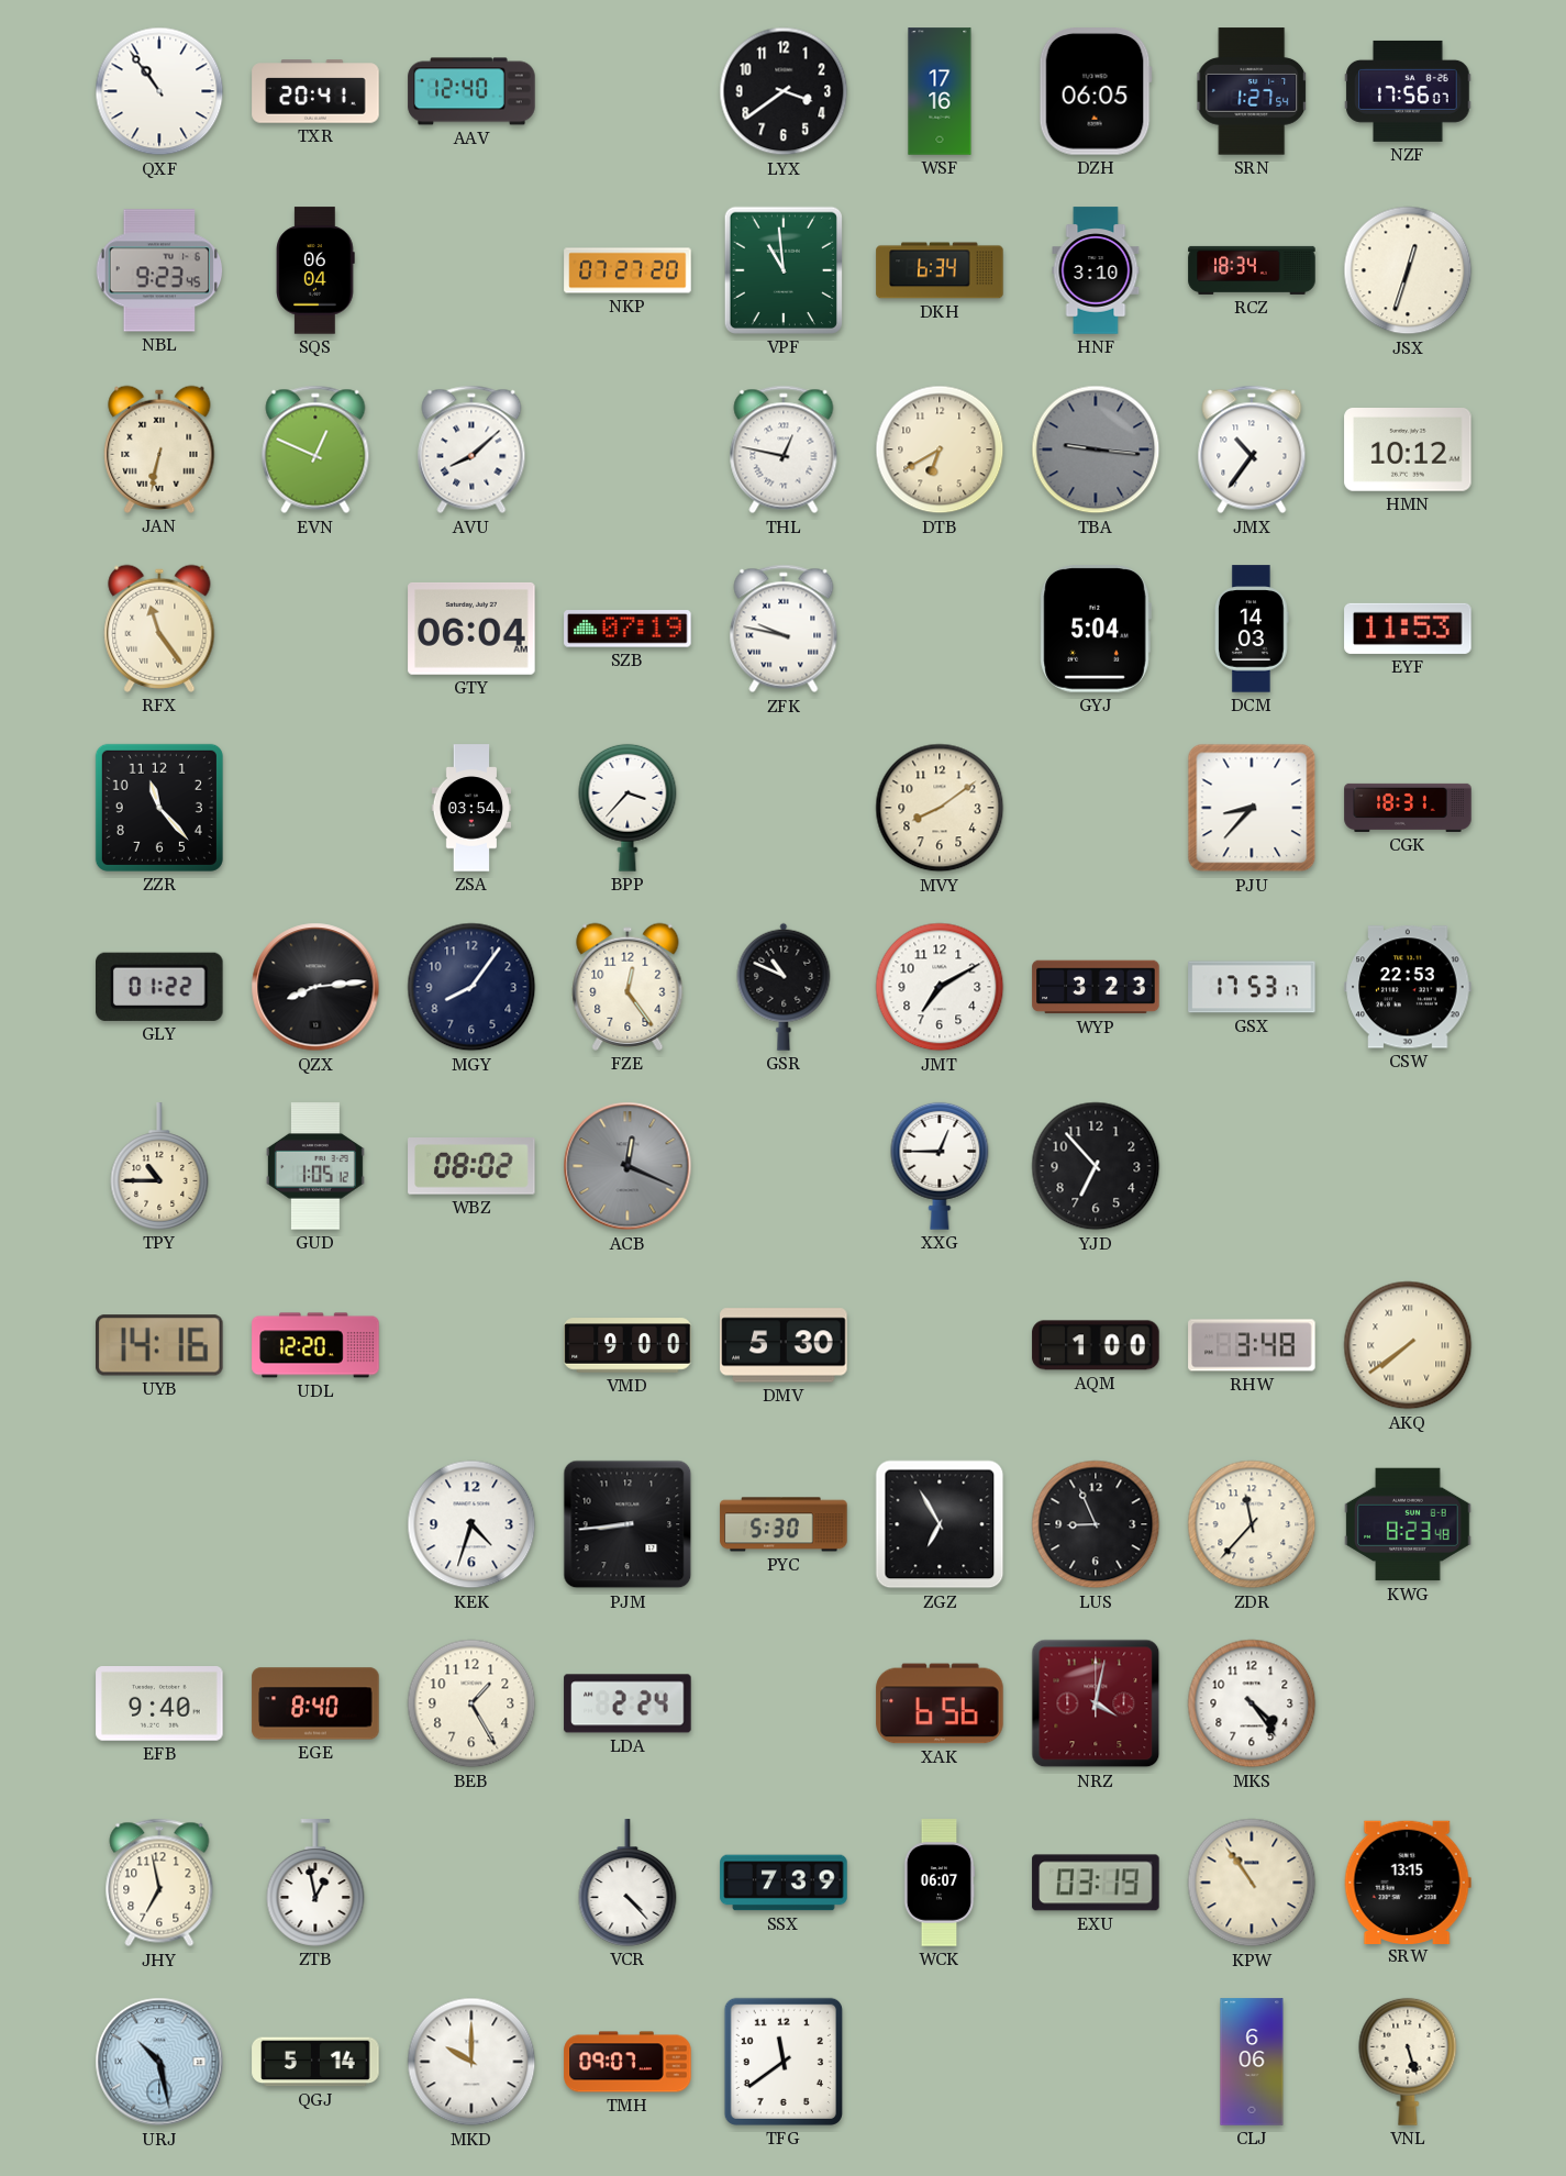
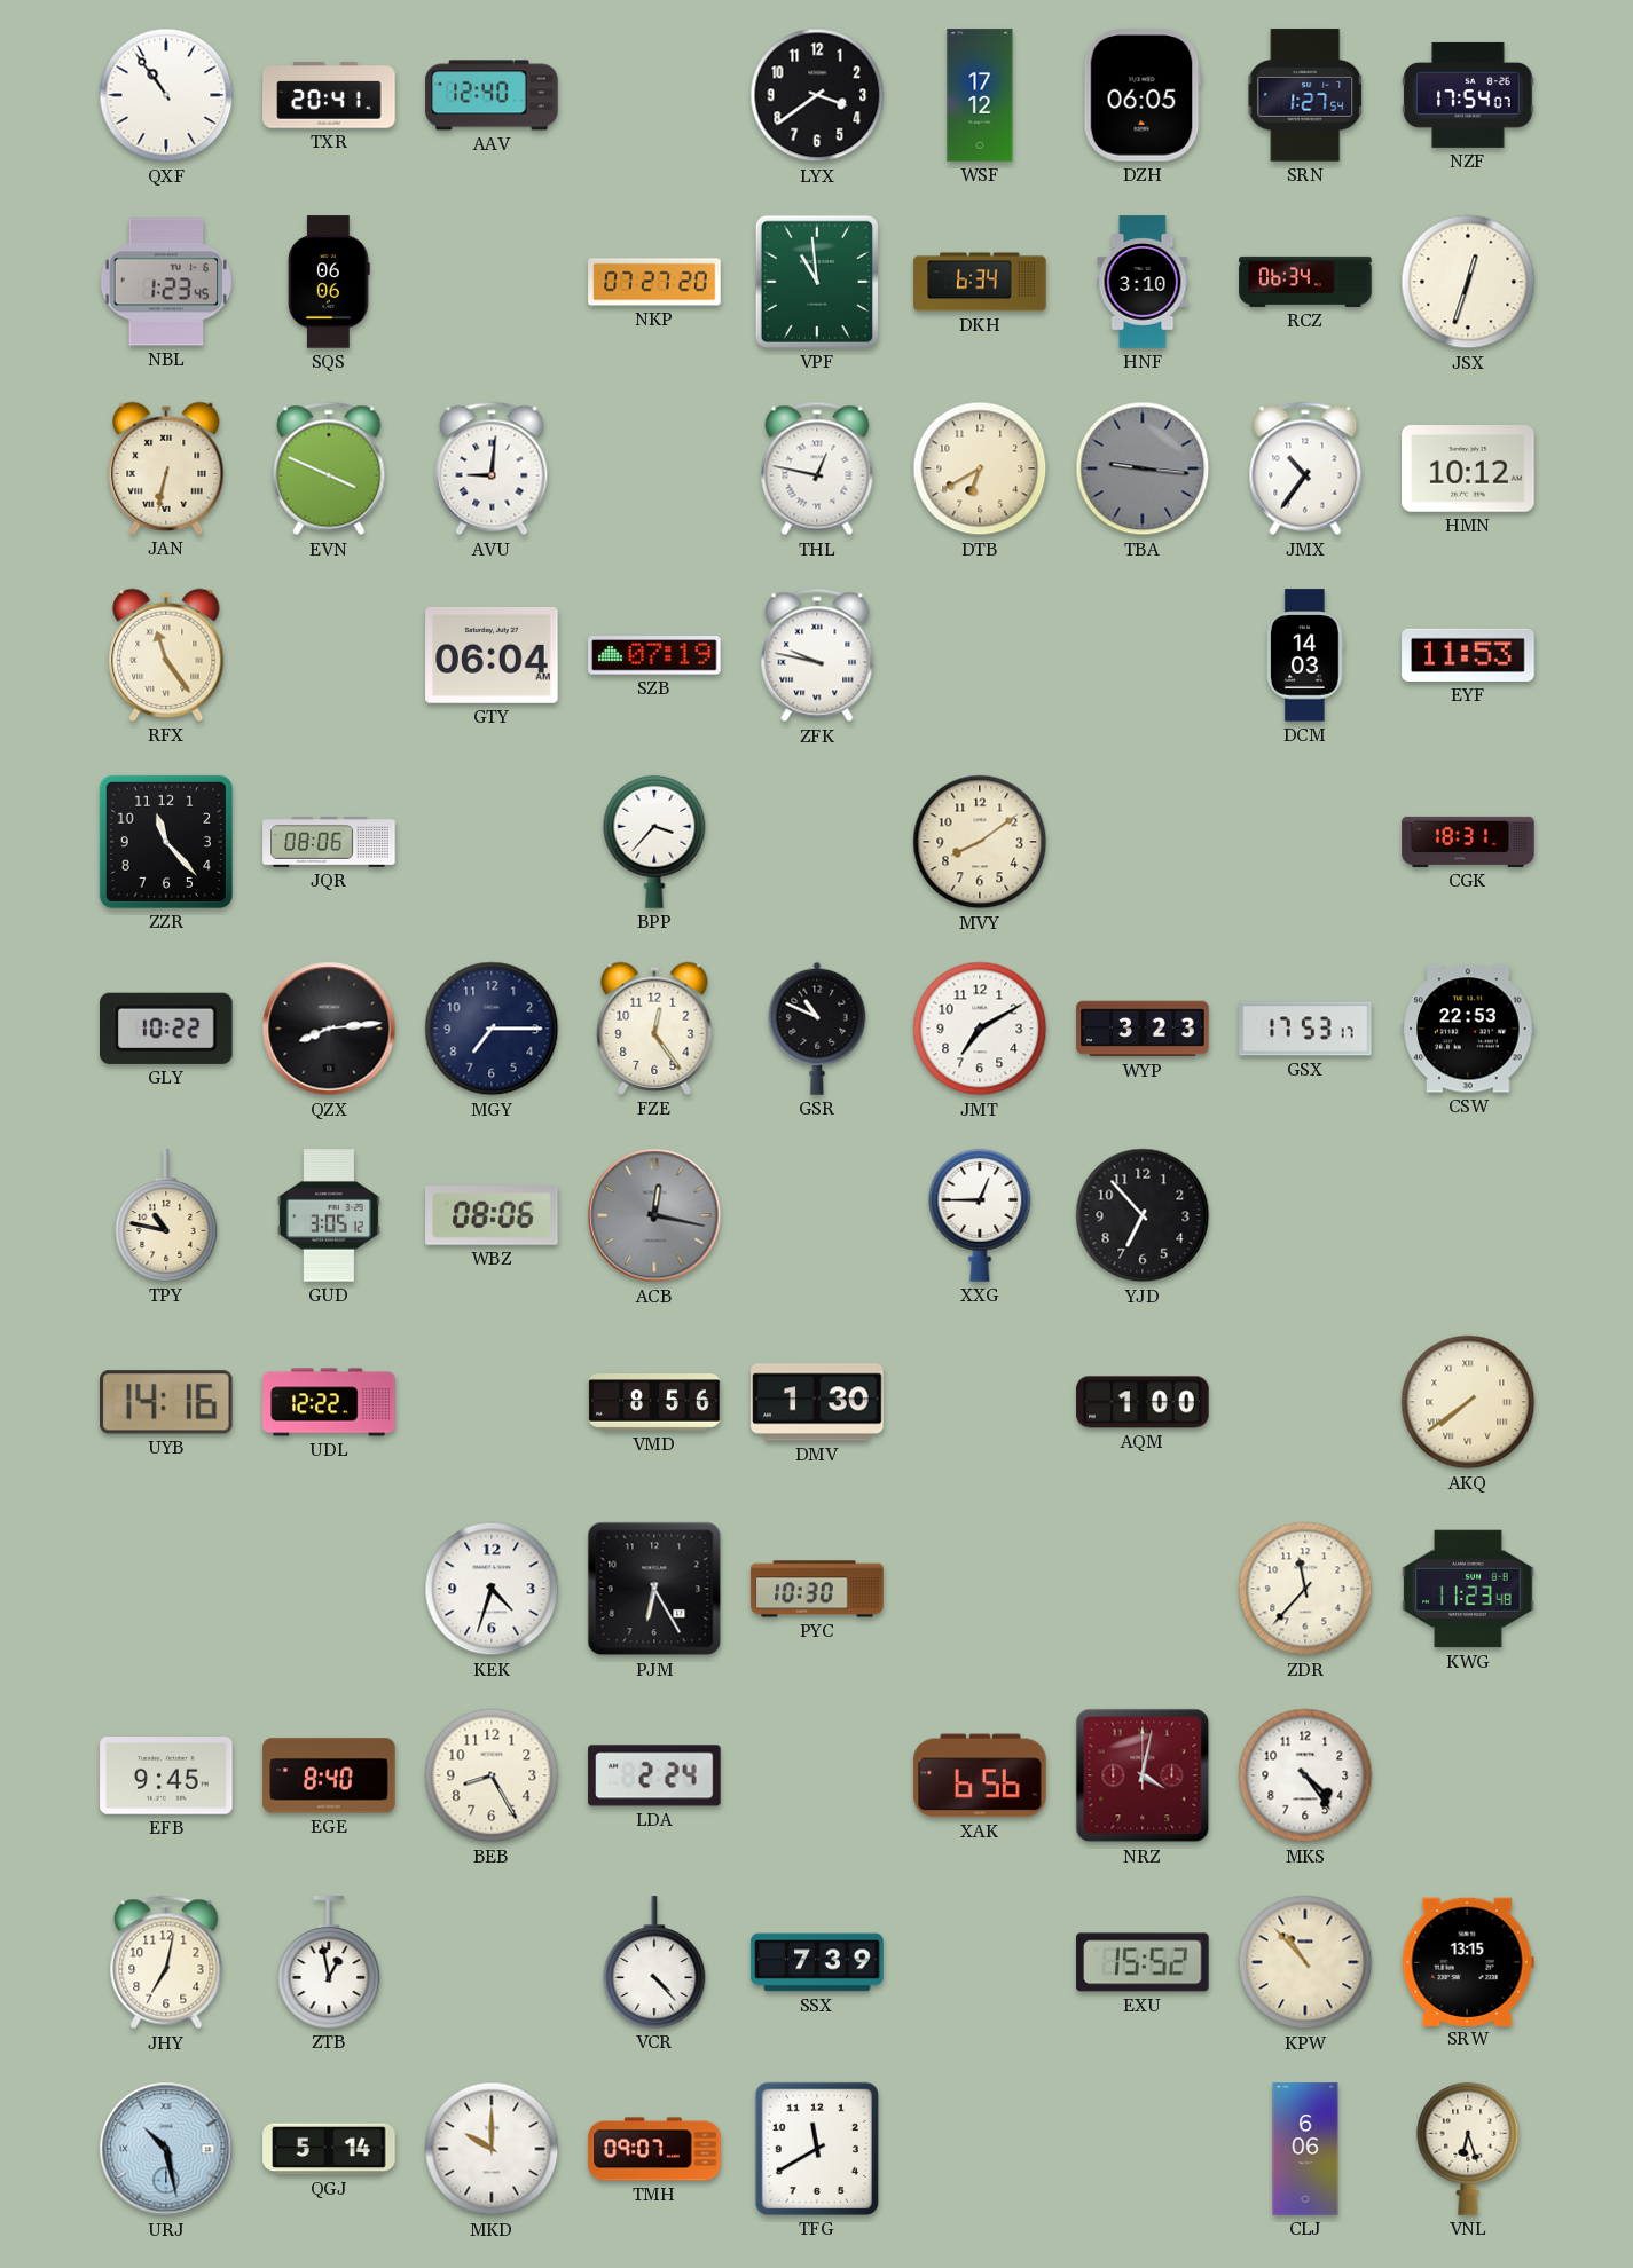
WSF: 17:16 -> 17:12
NZF: 17:56 -> 17:54
NBL: 9:23 -> 1:23
SQS: 06:04 -> 06:06
RCZ: 18:34 -> 06:34
EVN: 12:49 -> 3:49
AVU: 8:08 -> 9:01
GYJ: 5:04 -> none
JQR: none -> 08:06
ZSA: 03:54 -> none
PJU: 8:37 -> none
GLY: 01:22 -> 10:22
MGY: 8:06 -> 7:15
TPY: 10:45 -> 10:47
GUD: 1:05 -> 3:05
WBZ: 08:02 -> 08:06
ACB: 12:19 -> 12:17
UDL: 12:20 -> 12:22
VMD: 9:00 -> 8:56
DMV: 5:30 -> 1:30
RHW: 3:48 -> none
PJM: 8:44 -> 6:25
PYC: 5:30 -> 10:30
ZGZ: 6:55 -> none
LUS: 8:56 -> none
KWG: 8:23 -> 11:23
EFB: 9:40 -> 9:45
BEB: 1:25 -> 8:25
JHY: 6:58 -> 7:02
WCK: 06:07 -> none
EXU: 03:19 -> 15:52
KPW: 10:54 -> 10:53
TFG: 11:39 -> 11:40
VNL: 5:27 -> 6:27
